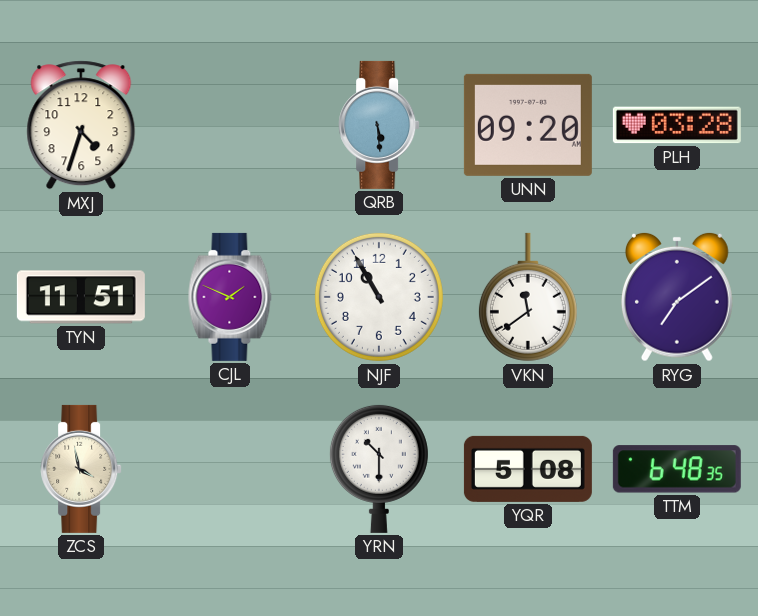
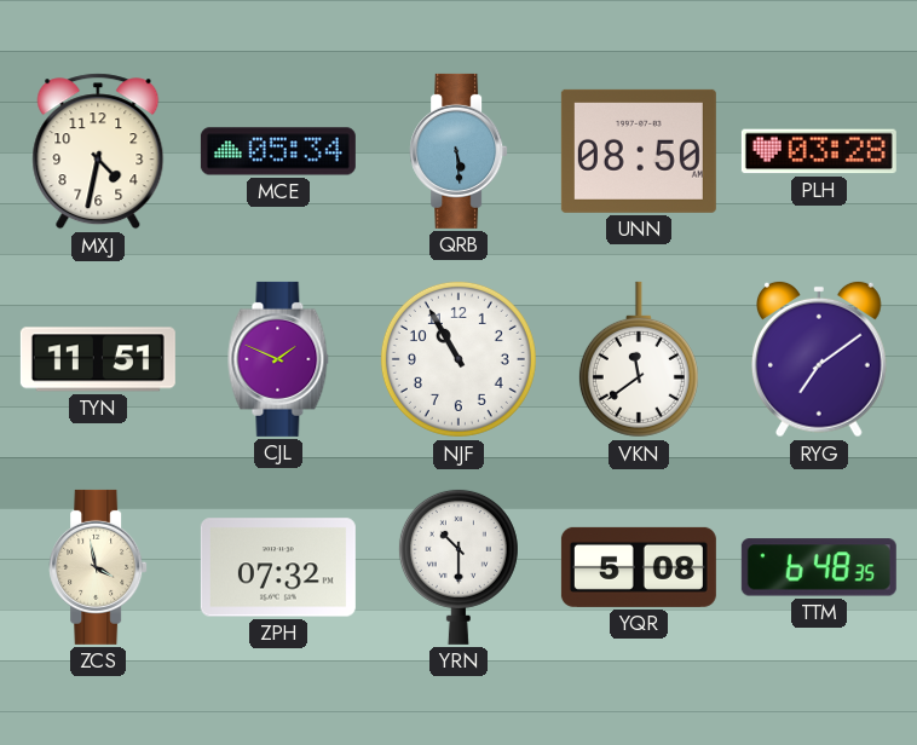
MXJ: 4:33 -> 4:32
MCE: none -> 05:34
UNN: 09:20 -> 08:50
ZPH: none -> 07:32
